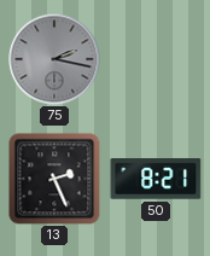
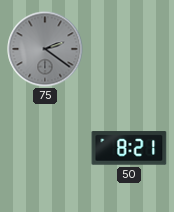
75: 2:17 -> 2:21
13: 2:26 -> none
